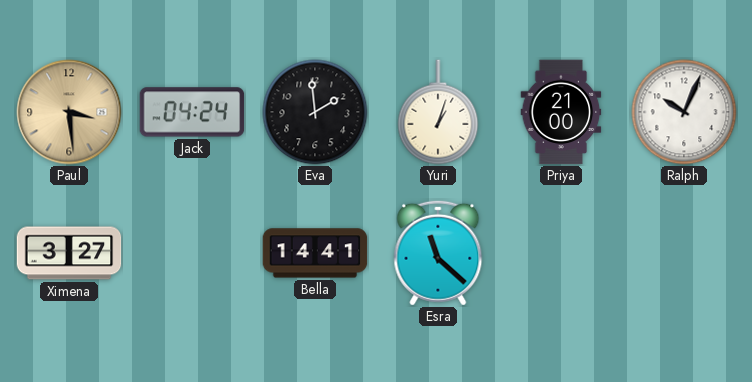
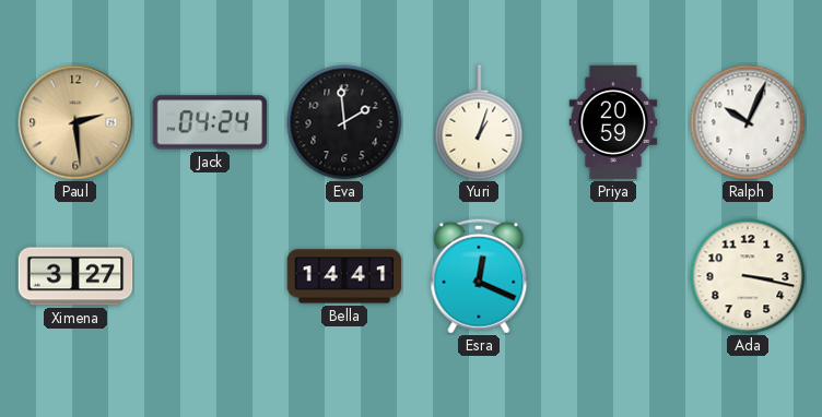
Paul: 3:29 -> 2:29
Priya: 21:00 -> 20:59
Esra: 11:22 -> 12:19
Ada: none -> 3:17
